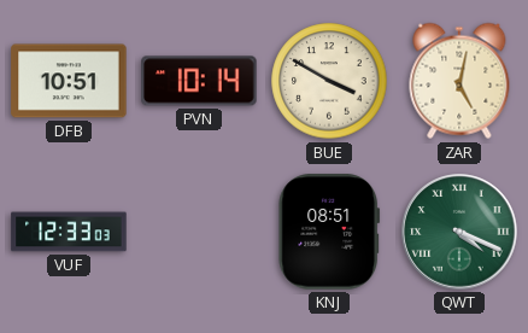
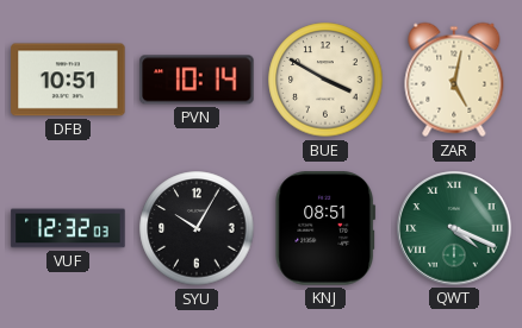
VUF: 12:33 -> 12:32
SYU: none -> 10:05
